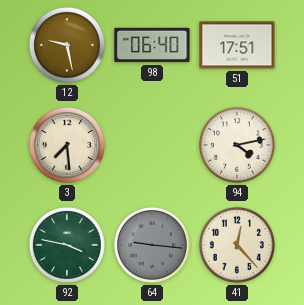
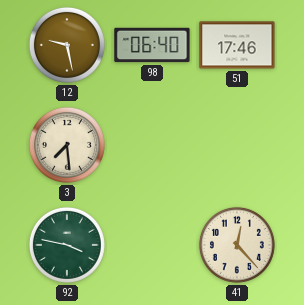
51: 17:51 -> 17:46
94: 4:13 -> none
64: 9:16 -> none
